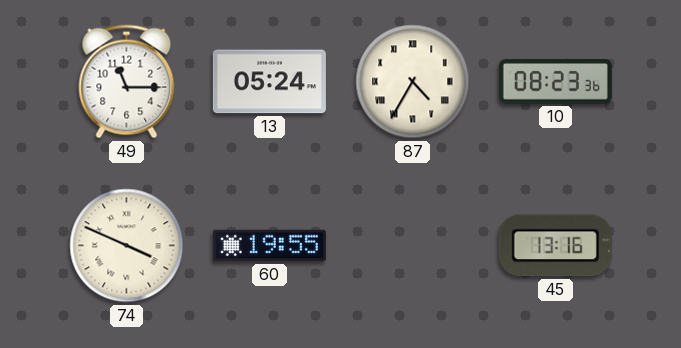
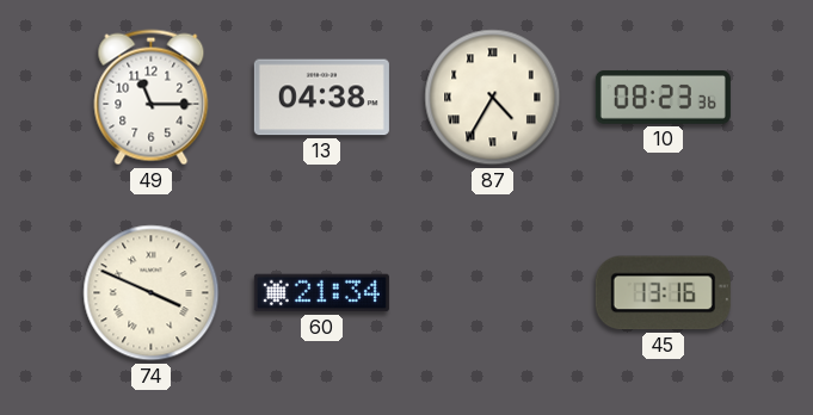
13: 05:24 -> 04:38
60: 19:55 -> 21:34
